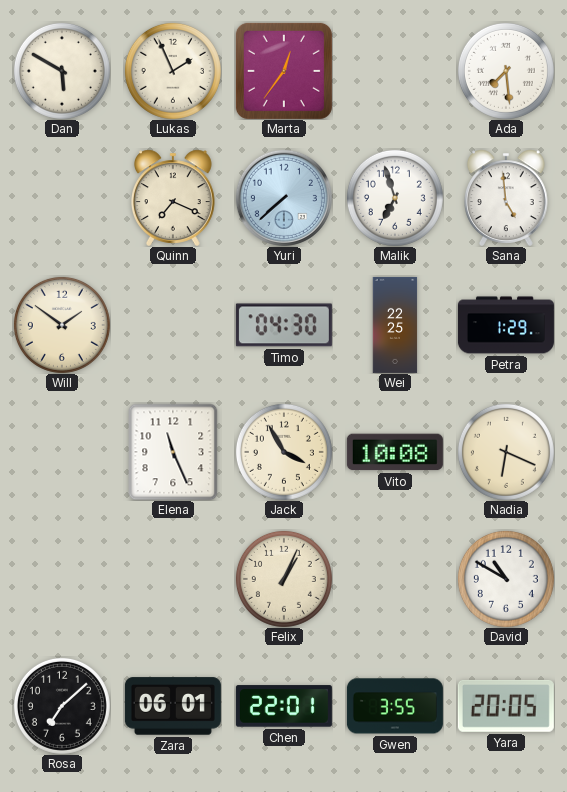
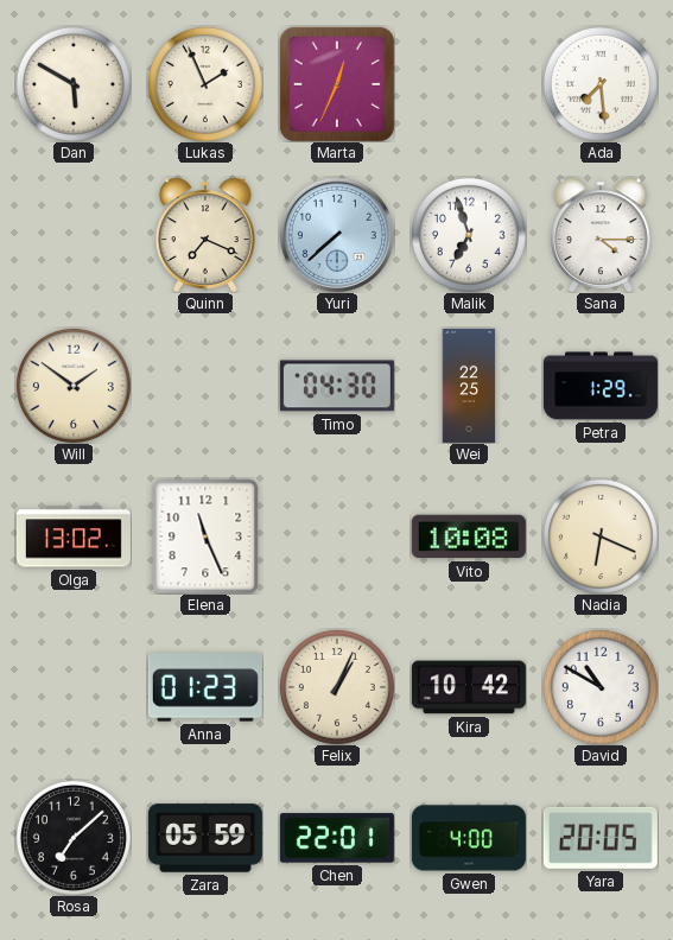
Marta: 12:36 -> 12:34
Sana: 4:59 -> 4:15
Olga: none -> 13:02
Jack: 3:55 -> none
Anna: none -> 01:23
Kira: none -> 10:42
Zara: 06:01 -> 05:59
Gwen: 3:55 -> 4:00
